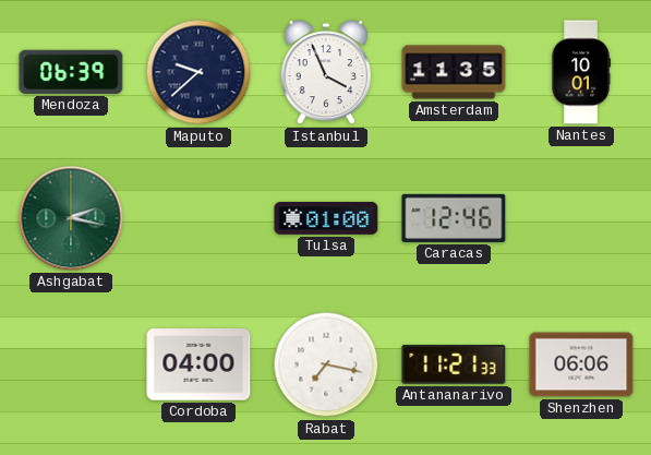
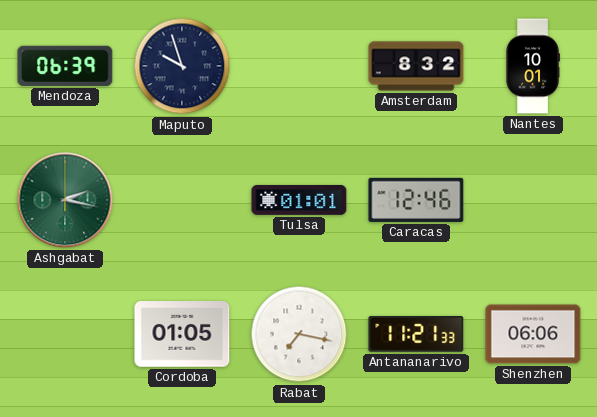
Maputo: 9:38 -> 9:57
Istanbul: 3:56 -> none
Amsterdam: 11:35 -> 8:32
Tulsa: 01:00 -> 01:01
Cordoba: 04:00 -> 01:05
